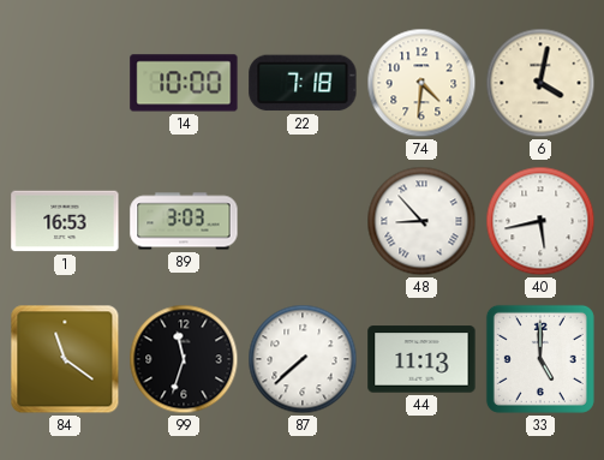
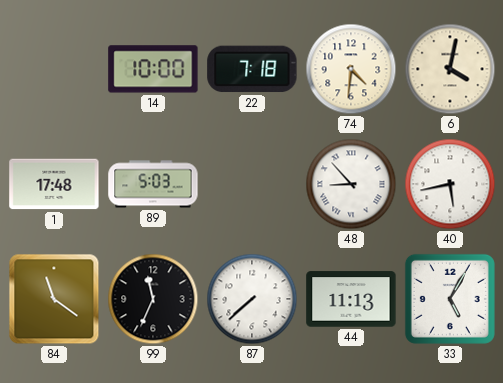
1: 16:53 -> 17:48
89: 3:03 -> 5:03
99: 11:33 -> 11:34
33: 5:00 -> 5:05
